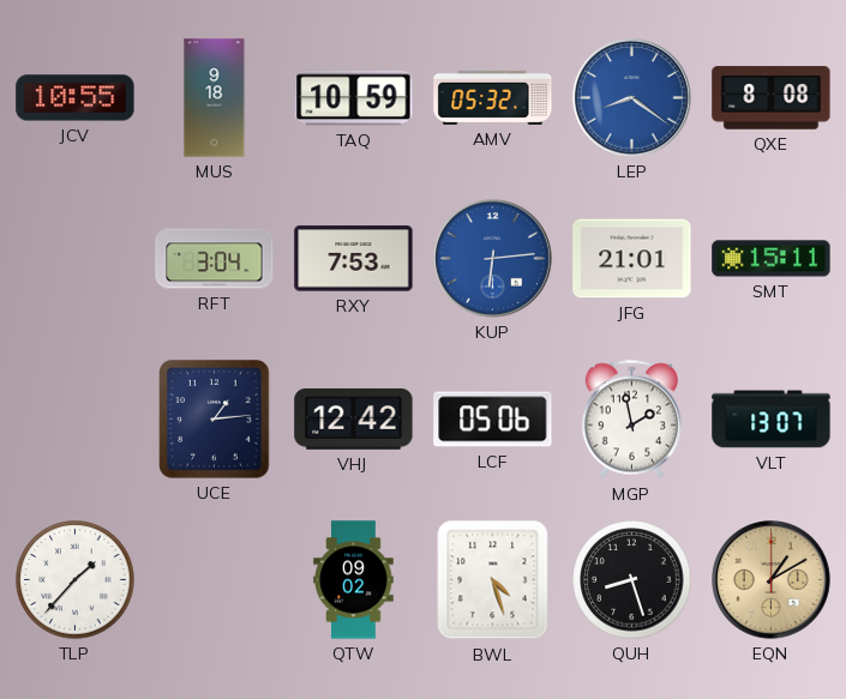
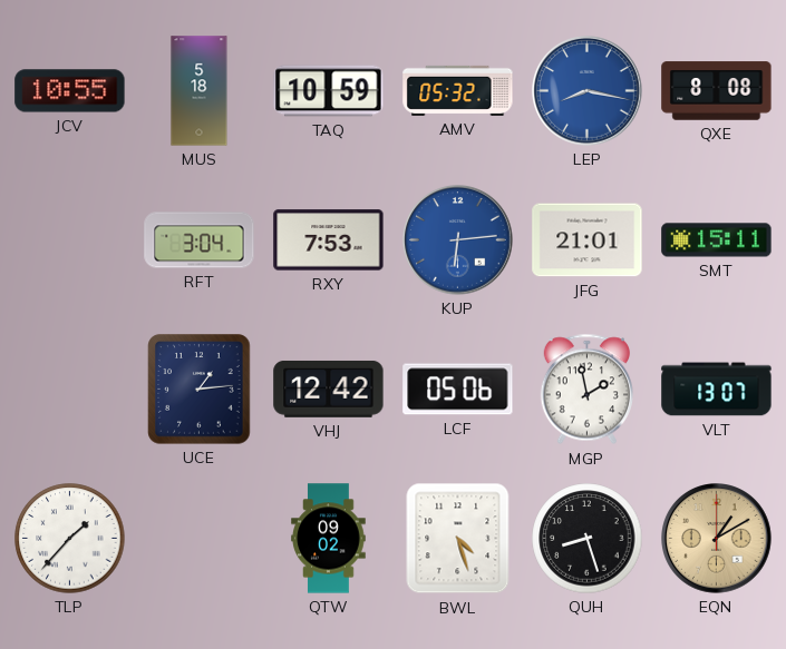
MUS: 9:18 -> 5:18
LEP: 8:21 -> 8:17
